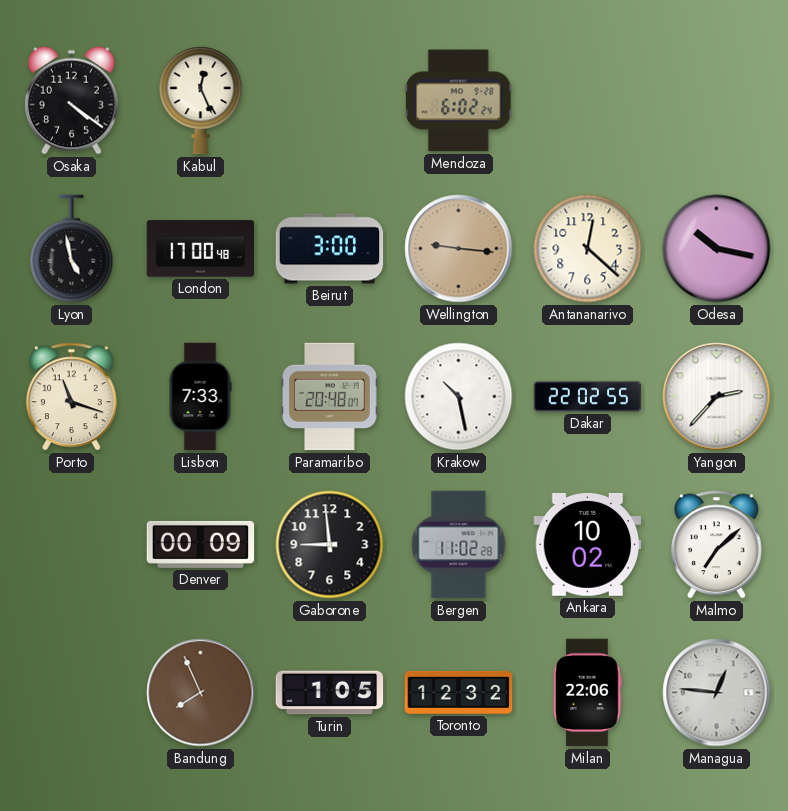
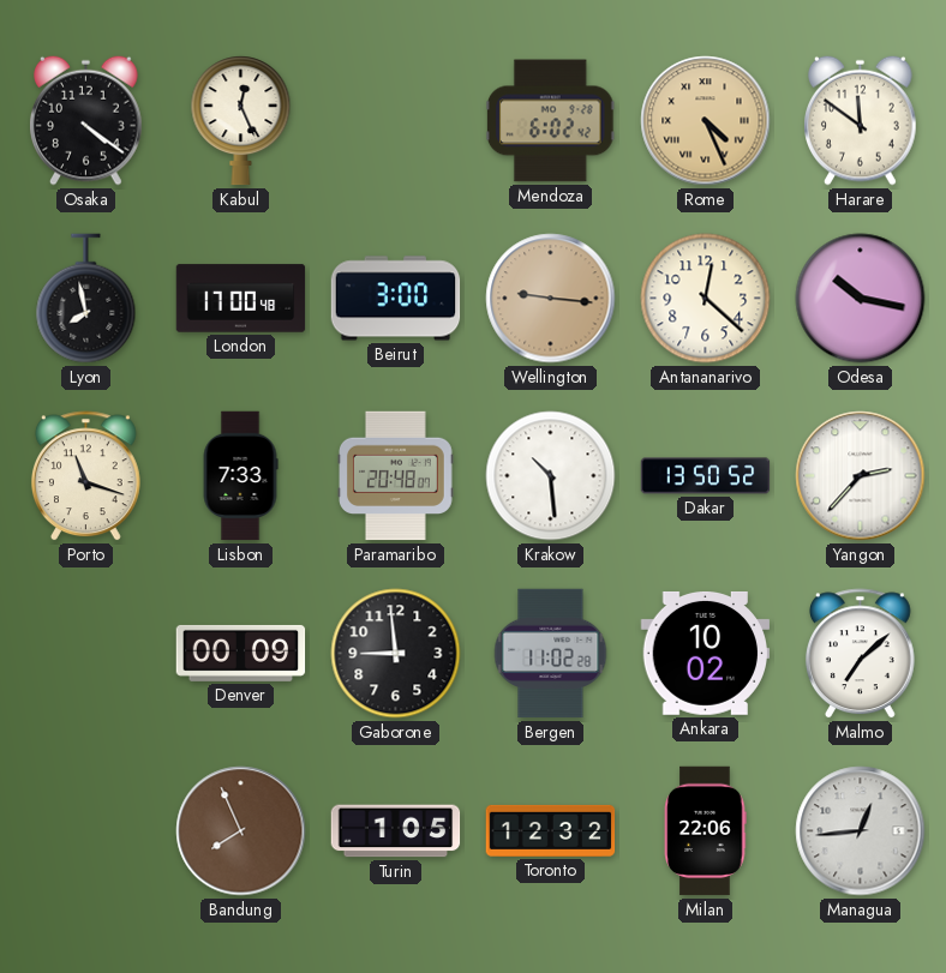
Mendoza: 6:02:24 -> 6:02:42
Rome: none -> 4:26
Harare: none -> 11:51
Lyon: 4:58 -> 7:58
Krakow: 10:28 -> 10:29
Dakar: 22:02 -> 13:50
Managua: 12:46 -> 12:44
